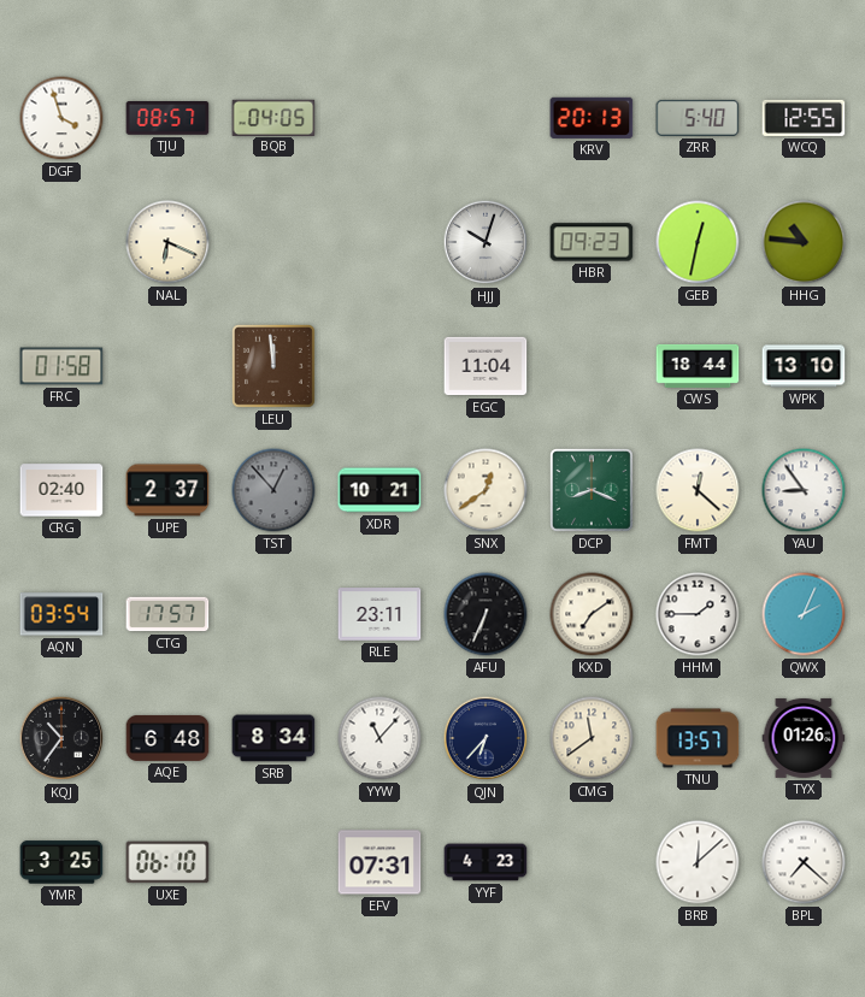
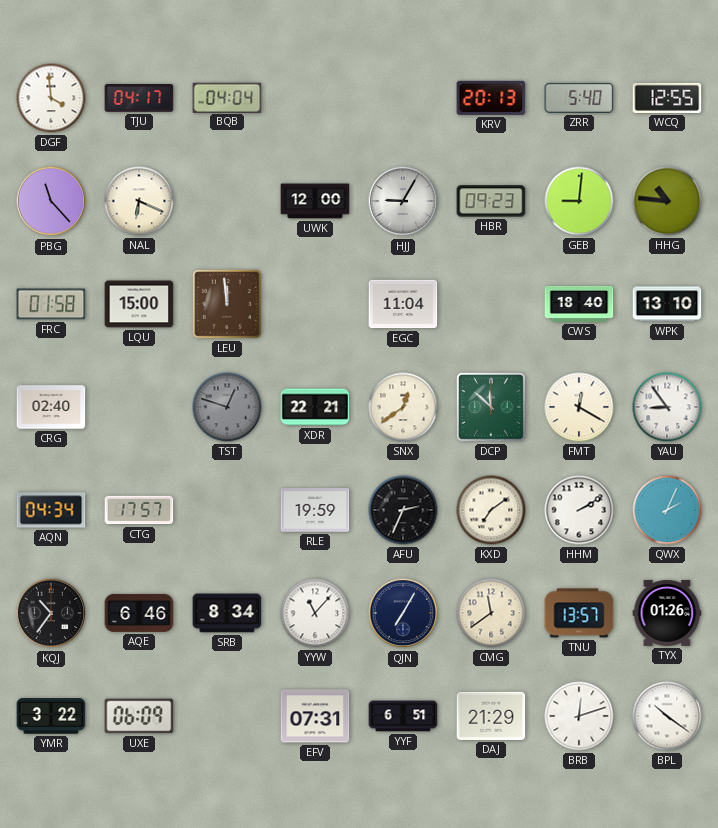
DGF: 3:57 -> 3:59
TJU: 08:57 -> 04:17
BQB: 04:05 -> 04:04
PBG: none -> 11:23
UWK: none -> 12:00
HJJ: 10:03 -> 9:05
GEB: 12:32 -> 9:01
LQU: none -> 15:00
CWS: 18:44 -> 18:40
UPE: 2:37 -> none
TST: 12:53 -> 12:48
XDR: 10:21 -> 22:21
DCP: 8:19 -> 11:52
FMT: 12:22 -> 12:20
AQN: 03:54 -> 04:34
RLE: 23:11 -> 19:59
AFU: 6:34 -> 2:34
HHM: 1:45 -> 2:10
AQE: 6:48 -> 6:46
QJN: 6:37 -> 7:05
YMR: 3:25 -> 3:22
UXE: 06:10 -> 06:09
YYF: 4:23 -> 6:51
DAJ: none -> 21:29
BRB: 12:08 -> 12:12
BPL: 7:22 -> 10:21
